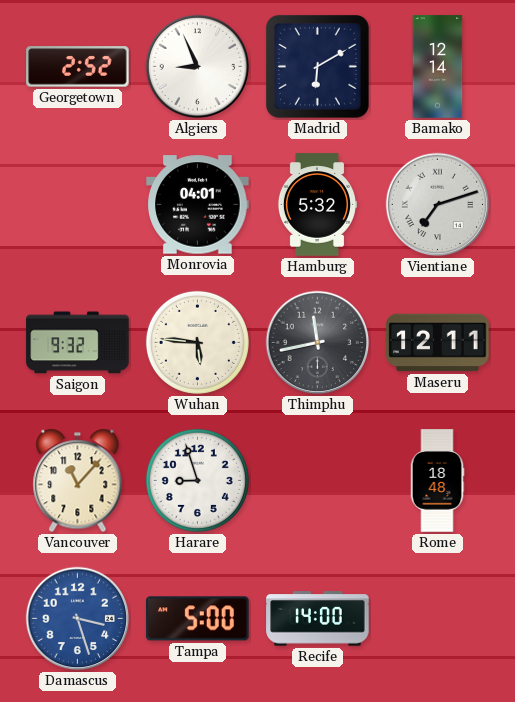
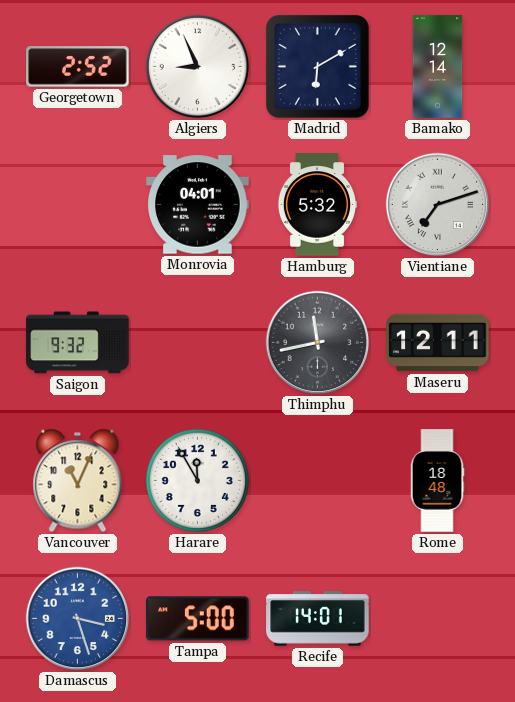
Wuhan: 5:46 -> none
Vancouver: 11:07 -> 11:04
Harare: 8:57 -> 11:55
Recife: 14:00 -> 14:01
